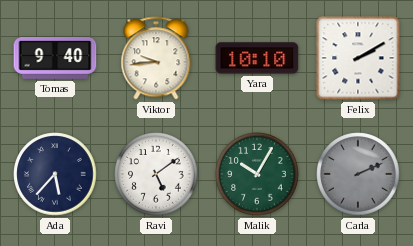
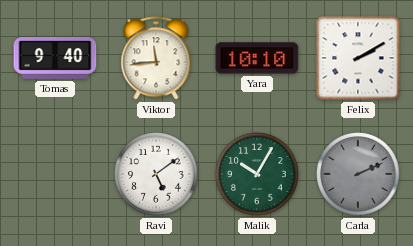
Viktor: 9:44 -> 11:44
Ada: 5:37 -> none
